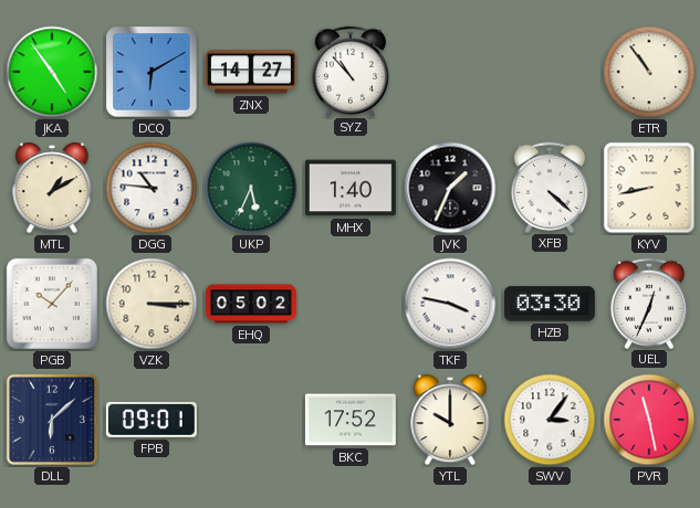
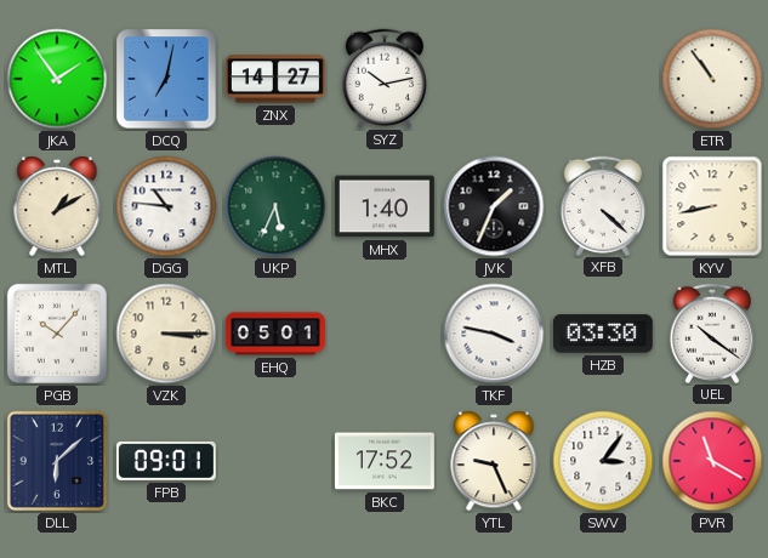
JKA: 4:54 -> 1:54
DCQ: 6:10 -> 7:02
SYZ: 10:53 -> 10:13
EHQ: 05:02 -> 05:01
UEL: 12:34 -> 10:21
YTL: 10:00 -> 9:26
PVR: 11:28 -> 11:20
